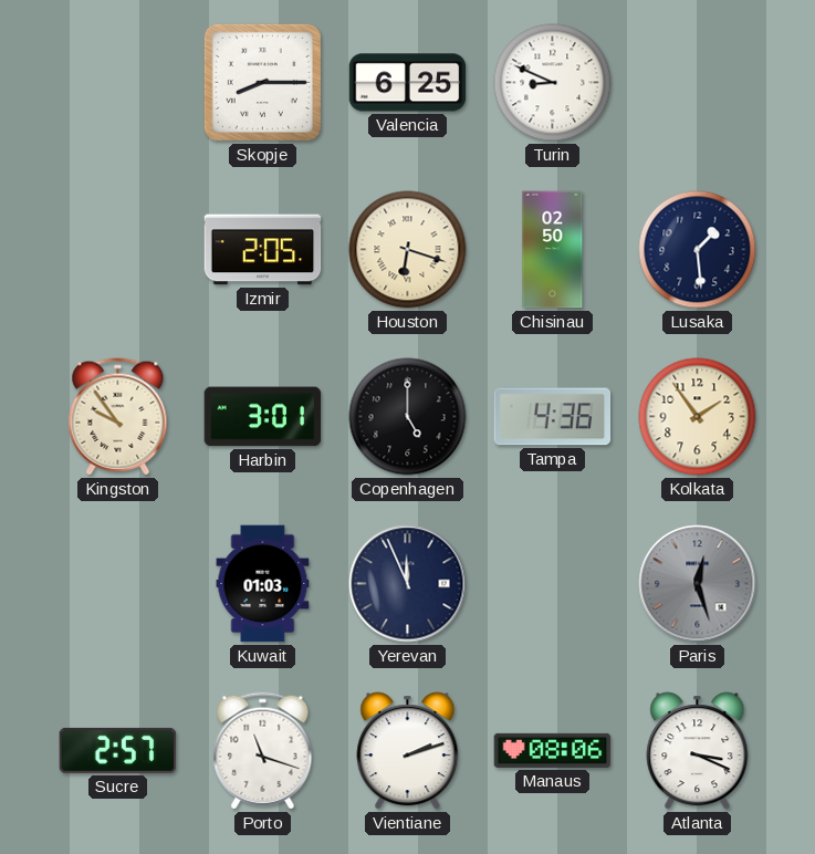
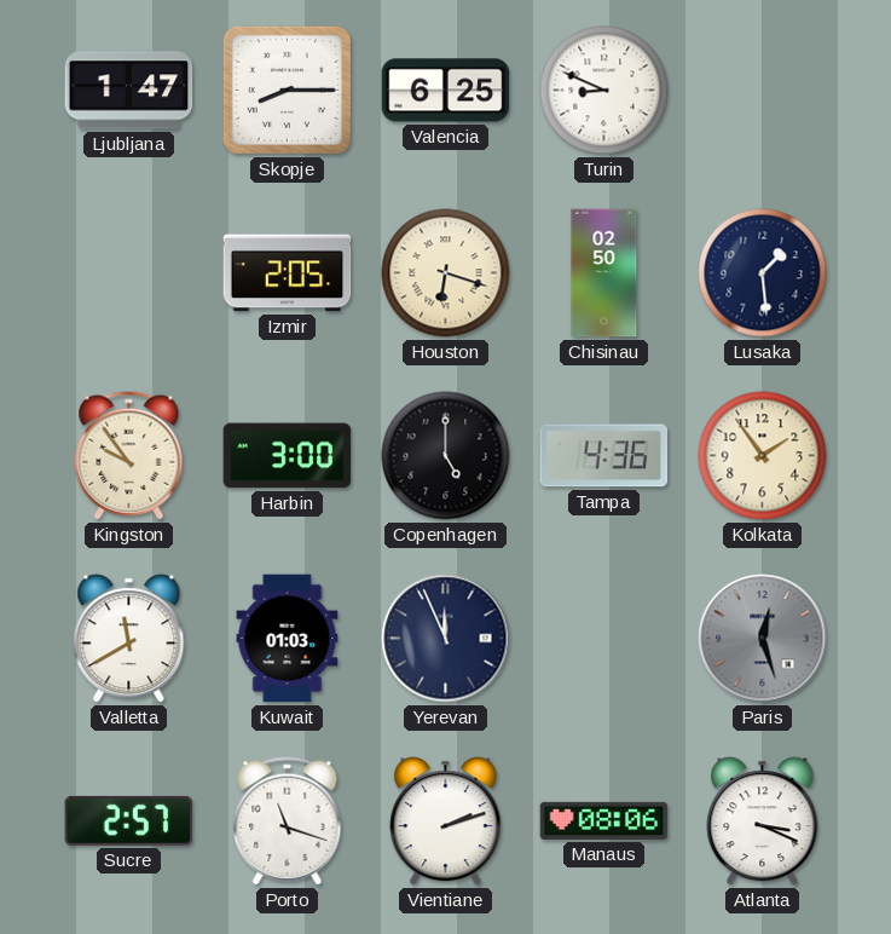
Ljubljana: none -> 1:47
Harbin: 3:01 -> 3:00
Valletta: none -> 11:40
